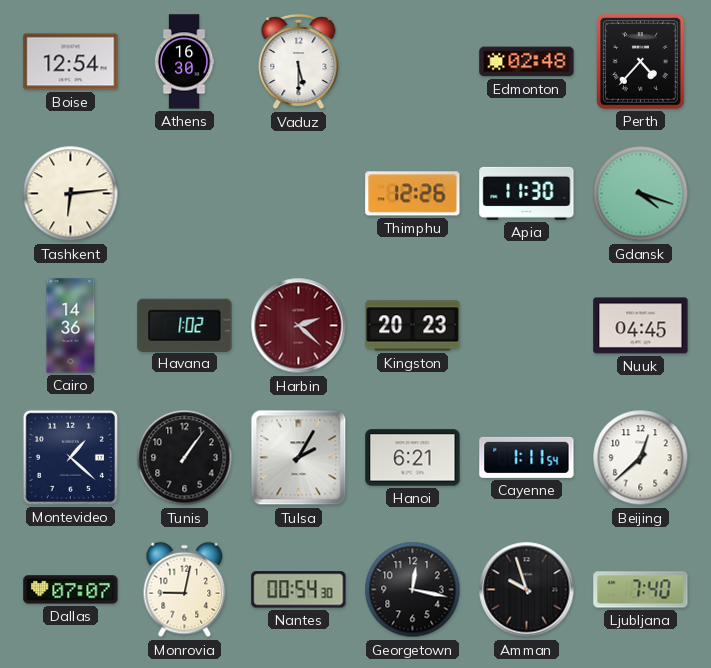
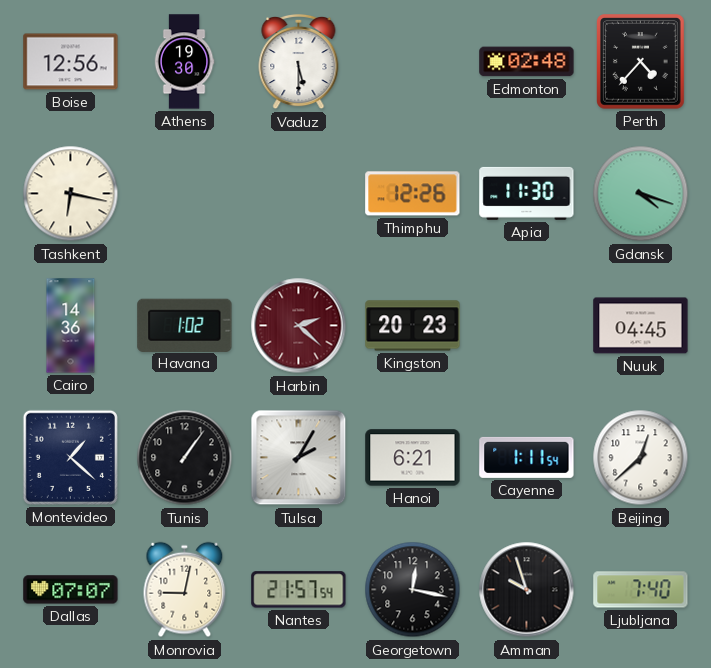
Boise: 12:54 -> 12:56
Athens: 16:30 -> 19:30
Tashkent: 6:14 -> 6:17
Nantes: 00:54 -> 21:57
